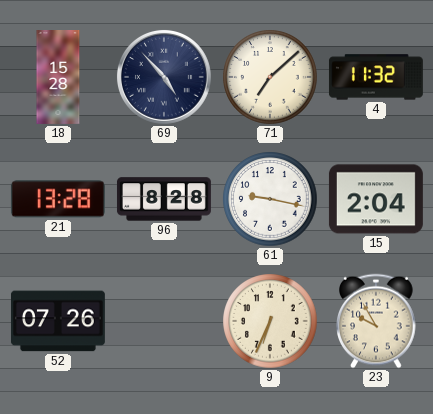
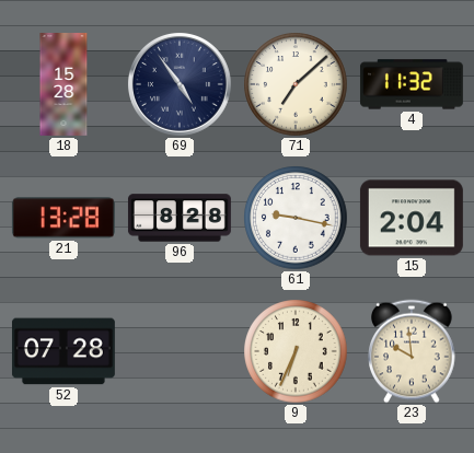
69: 4:53 -> 4:54
52: 07:26 -> 07:28
23: 9:55 -> 9:59
